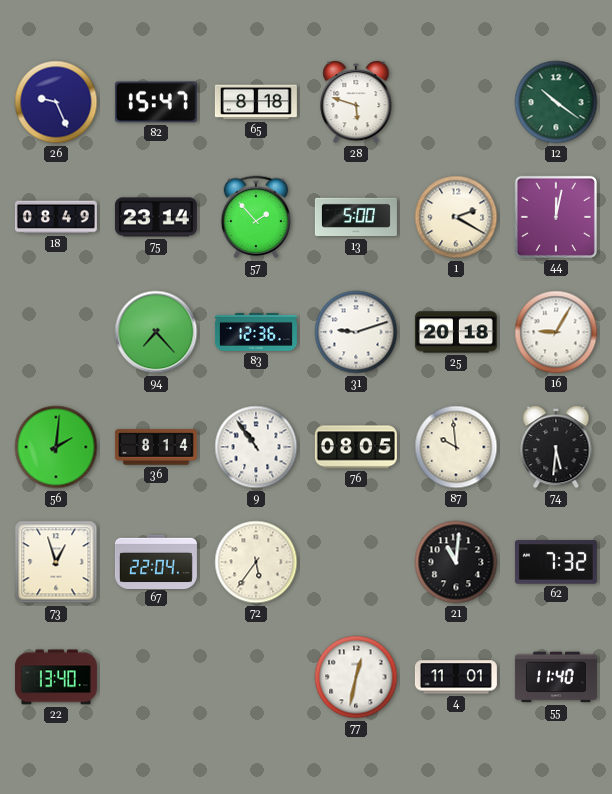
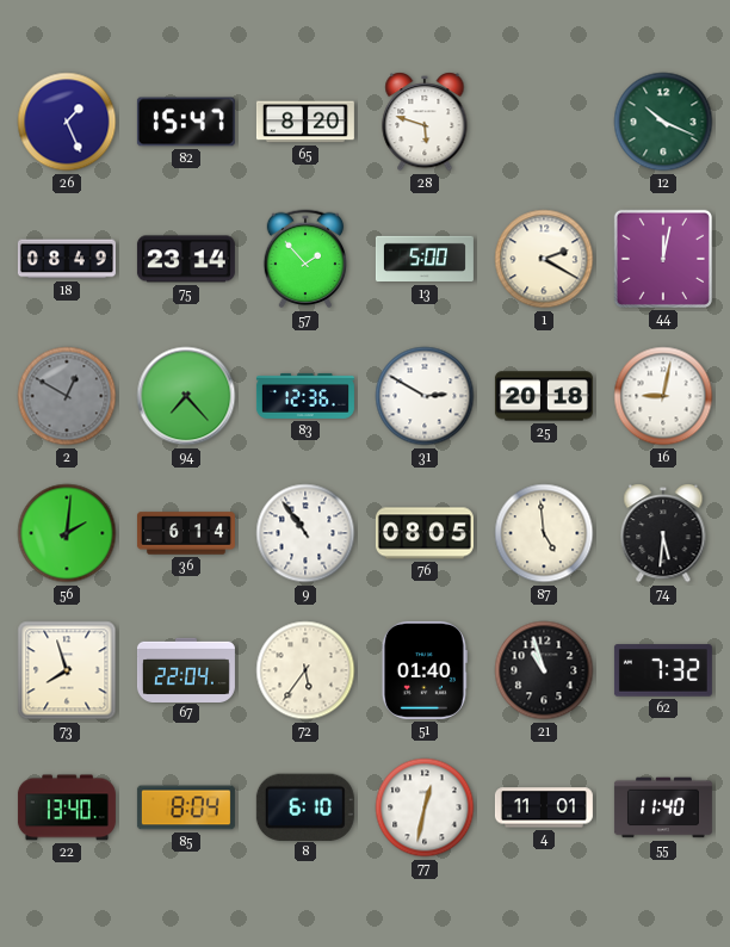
26: 9:26 -> 1:26
65: 8:18 -> 8:20
12: 10:21 -> 10:19
2: none -> 12:50
31: 9:12 -> 2:50
16: 9:05 -> 9:02
36: 8:14 -> 6:14
87: 9:59 -> 4:59
73: 12:57 -> 7:57
51: none -> 01:40
21: 11:01 -> 10:57
85: none -> 8:04
8: none -> 6:10
